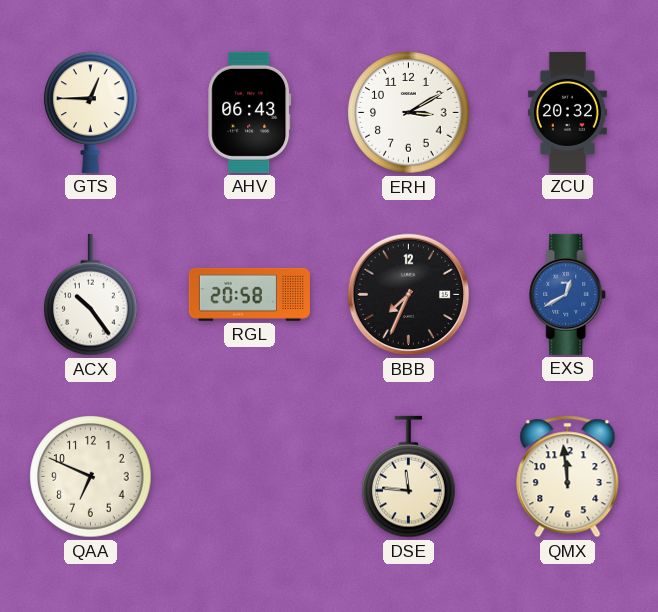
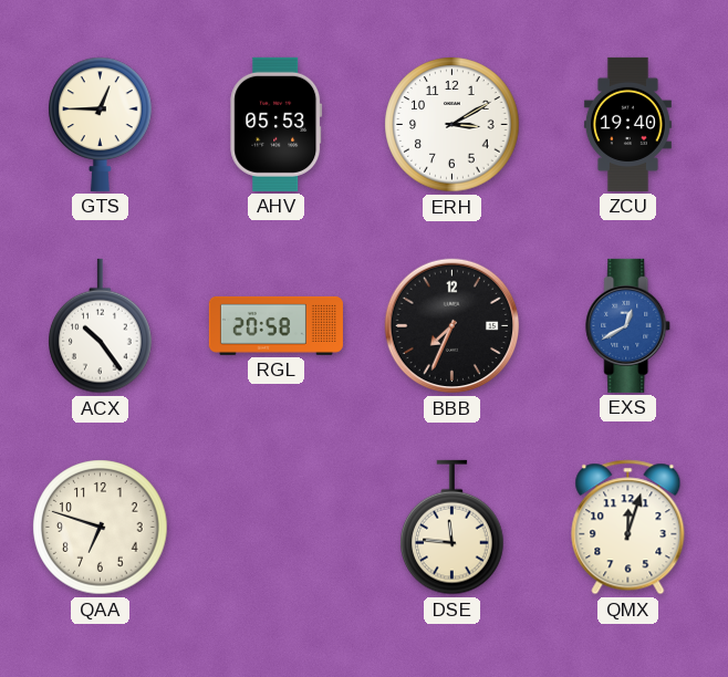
AHV: 06:43 -> 05:53
ZCU: 20:32 -> 19:40
QAA: 6:49 -> 6:48
QMX: 11:59 -> 12:03
